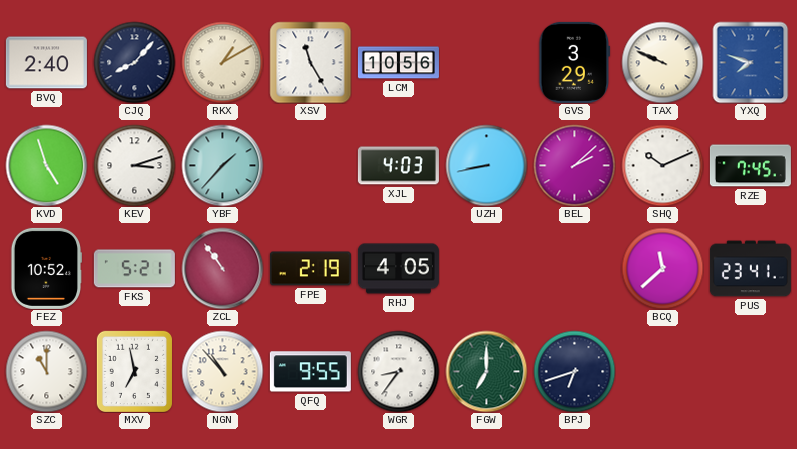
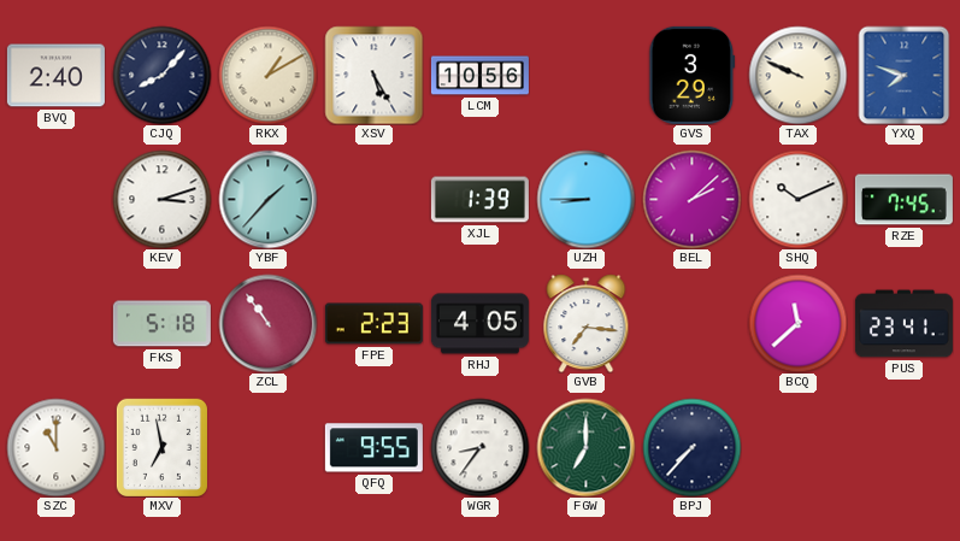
XSV: 11:25 -> 5:25
KVD: 4:57 -> none
XJL: 4:03 -> 1:39
UZH: 8:43 -> 8:45
FEZ: 10:52 -> none
FKS: 5:21 -> 5:18
FPE: 2:19 -> 2:23
GVB: none -> 7:16
NGN: 10:53 -> none
BPJ: 6:42 -> 7:37
